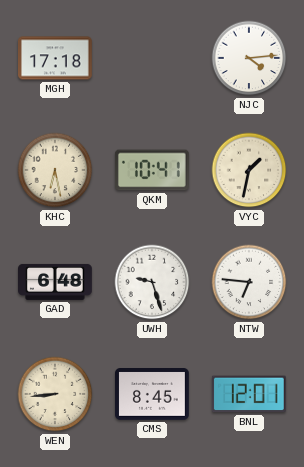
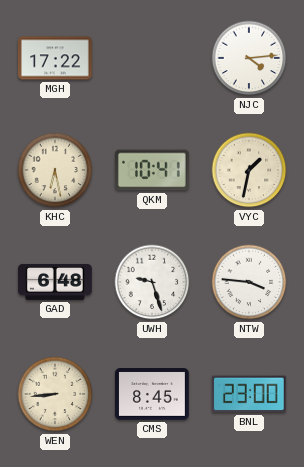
MGH: 17:18 -> 17:22
NTW: 6:46 -> 3:46
BNL: 12:01 -> 23:00
